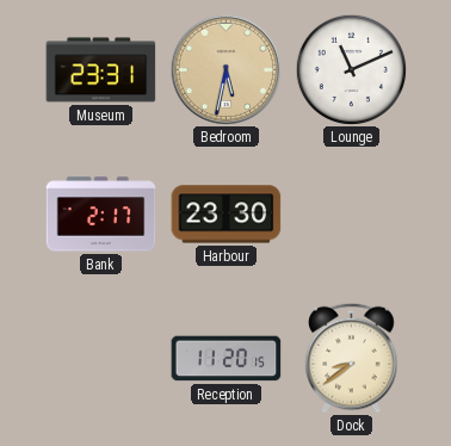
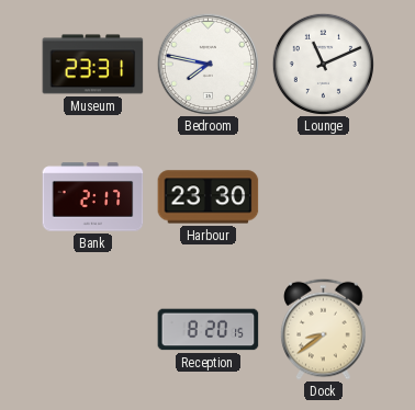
Bedroom: 5:32 -> 7:47
Bedroom dial: champagne -> white
Reception: 11:20 -> 8:20
